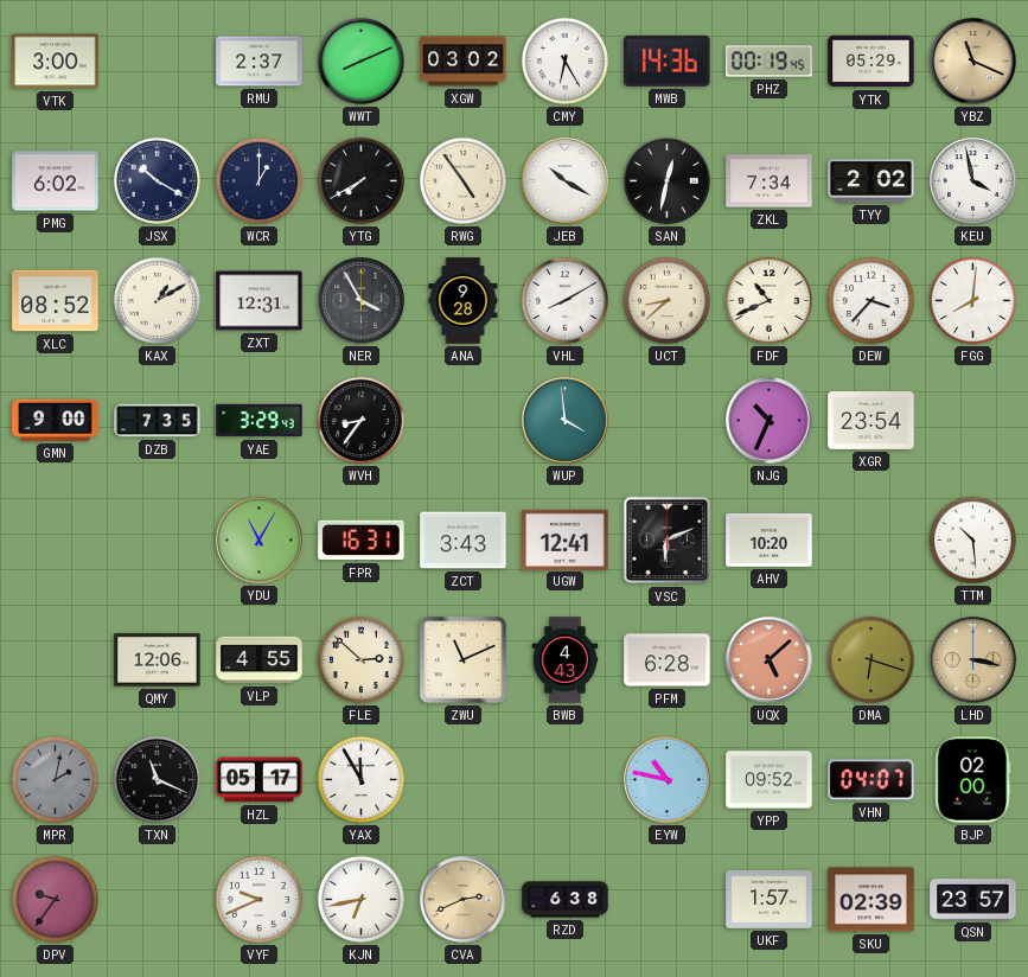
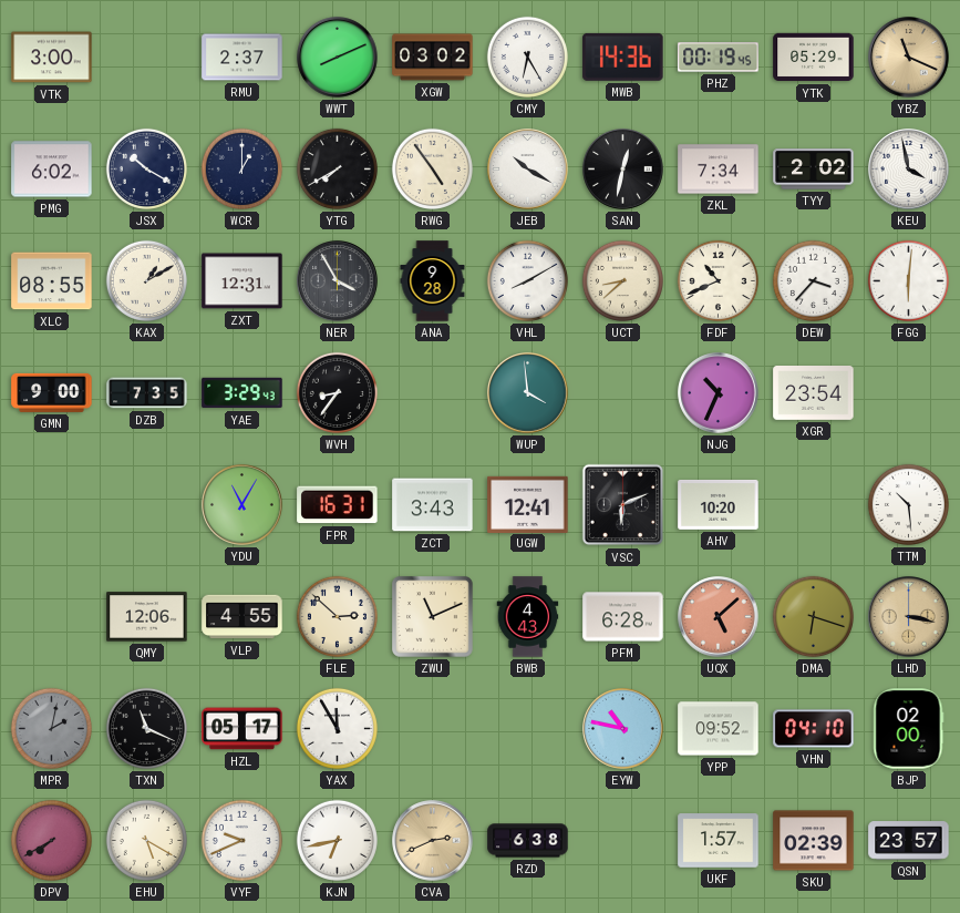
XLC: 08:52 -> 08:55
FGG: 8:01 -> 6:01
VHN: 04:07 -> 04:10
DPV: 9:36 -> 7:40
EHU: none -> 5:20
